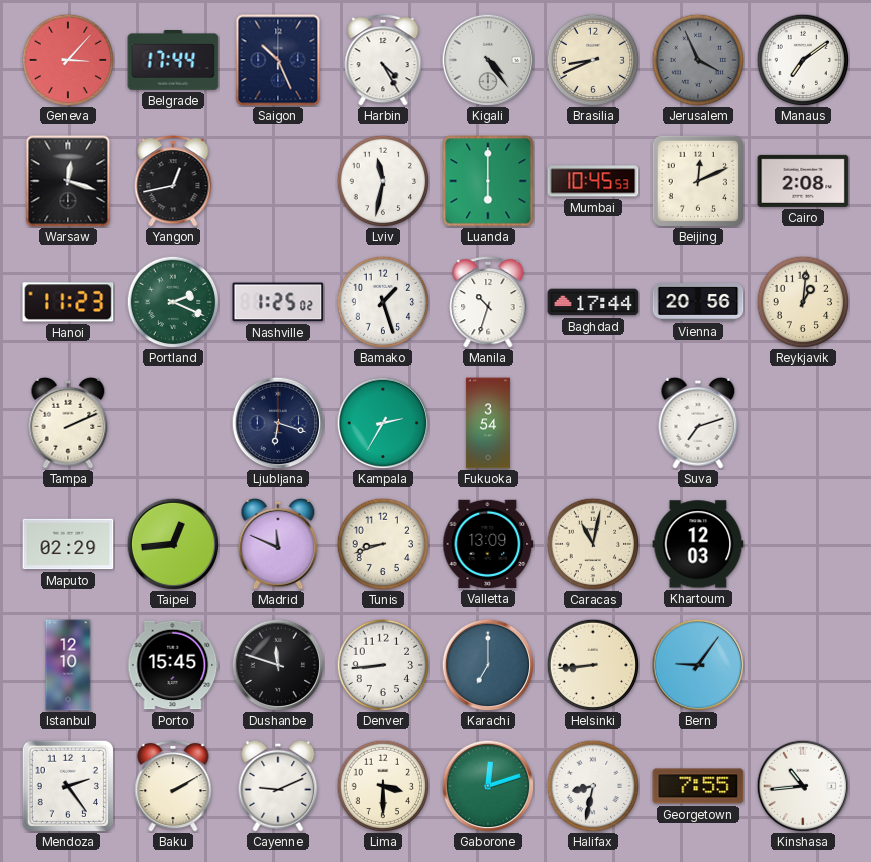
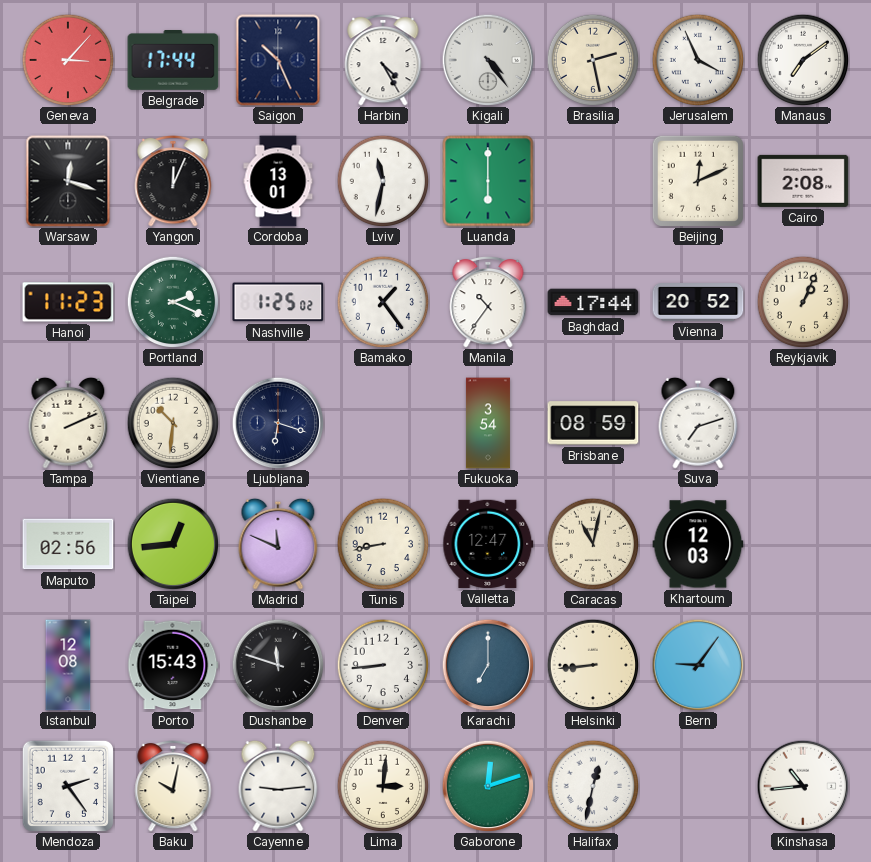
Brasilia: 8:41 -> 2:28
Jerusalem dial: grey -> white
Yangon: 12:43 -> 12:04
Cordoba: none -> 13:01
Mumbai: 10:45 -> none
Bamako: 1:27 -> 1:24
Manila: 10:33 -> 10:36
Vienna: 20:56 -> 20:52
Reykjavik: 1:01 -> 1:04
Vientiane: none -> 10:31
Kampala: 2:35 -> none
Brisbane: none -> 08:59
Maputo: 02:29 -> 02:56
Tunis: 8:42 -> 8:43
Valletta: 13:09 -> 12:47
Istanbul: 12:10 -> 12:08
Porto: 15:45 -> 15:43
Baku: 2:10 -> 10:02
Cayenne: 9:11 -> 9:14
Lima: 3:30 -> 3:01
Halifax: 8:32 -> 12:32
Georgetown: 7:55 -> none
